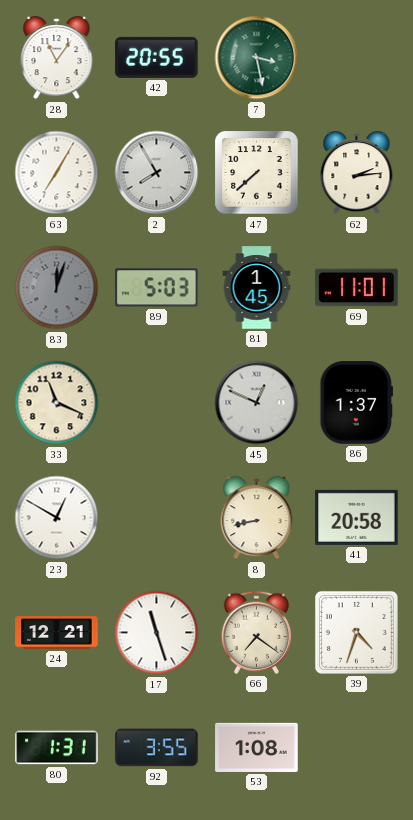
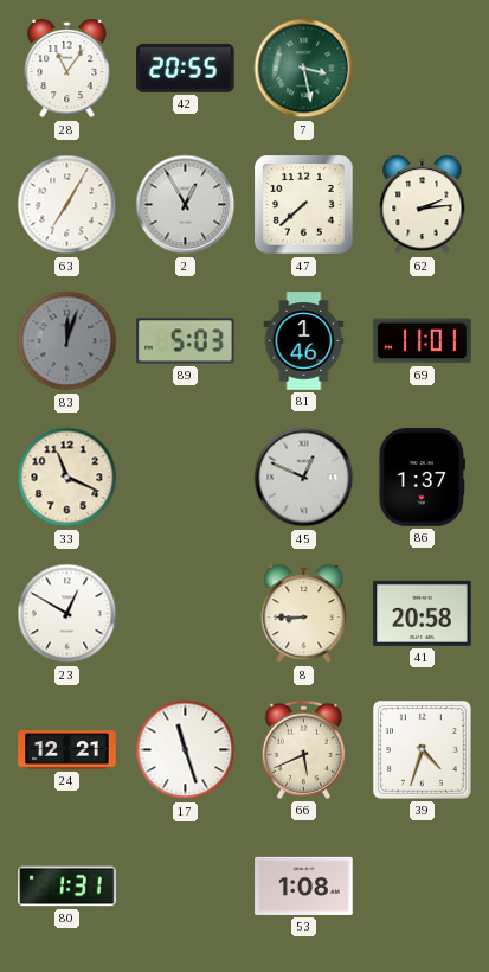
2: 7:55 -> 12:55
81: 1:45 -> 1:46
8: 8:43 -> 8:45
66: 7:21 -> 5:41
92: 3:55 -> none
